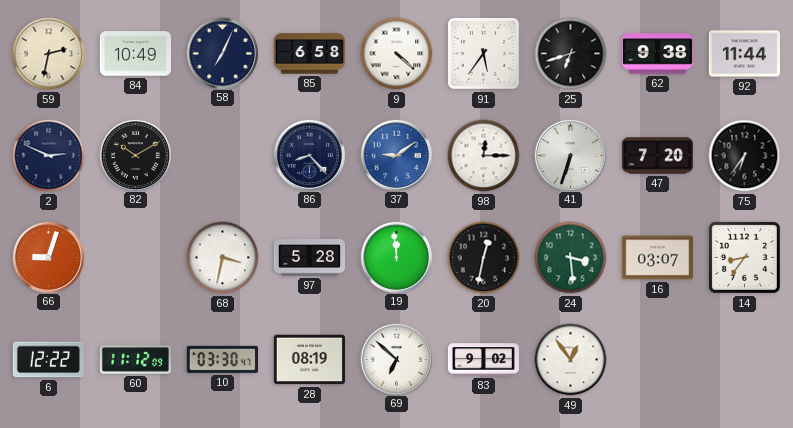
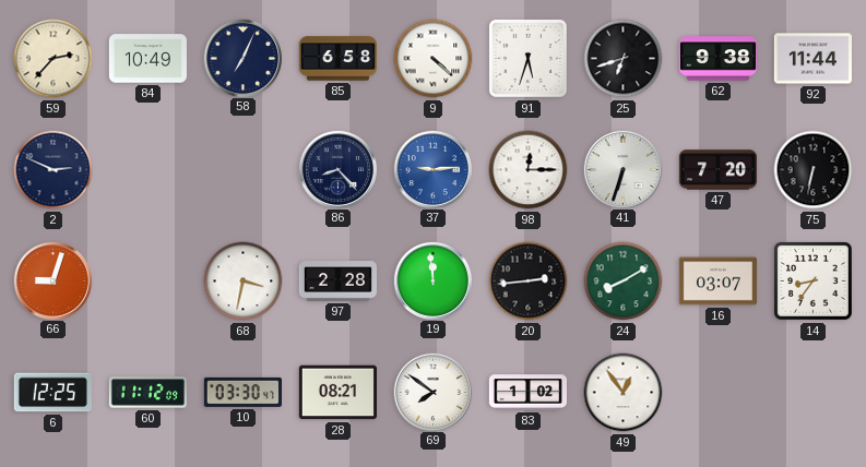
59: 2:32 -> 2:37
91: 5:36 -> 5:33
82: 10:10 -> none
37: 9:09 -> 9:14
75: 6:36 -> 6:32
97: 5:28 -> 2:28
20: 12:32 -> 2:44
24: 3:29 -> 8:10
6: 12:22 -> 12:25
28: 08:19 -> 08:21
69: 6:52 -> 7:51
83: 9:02 -> 1:02
